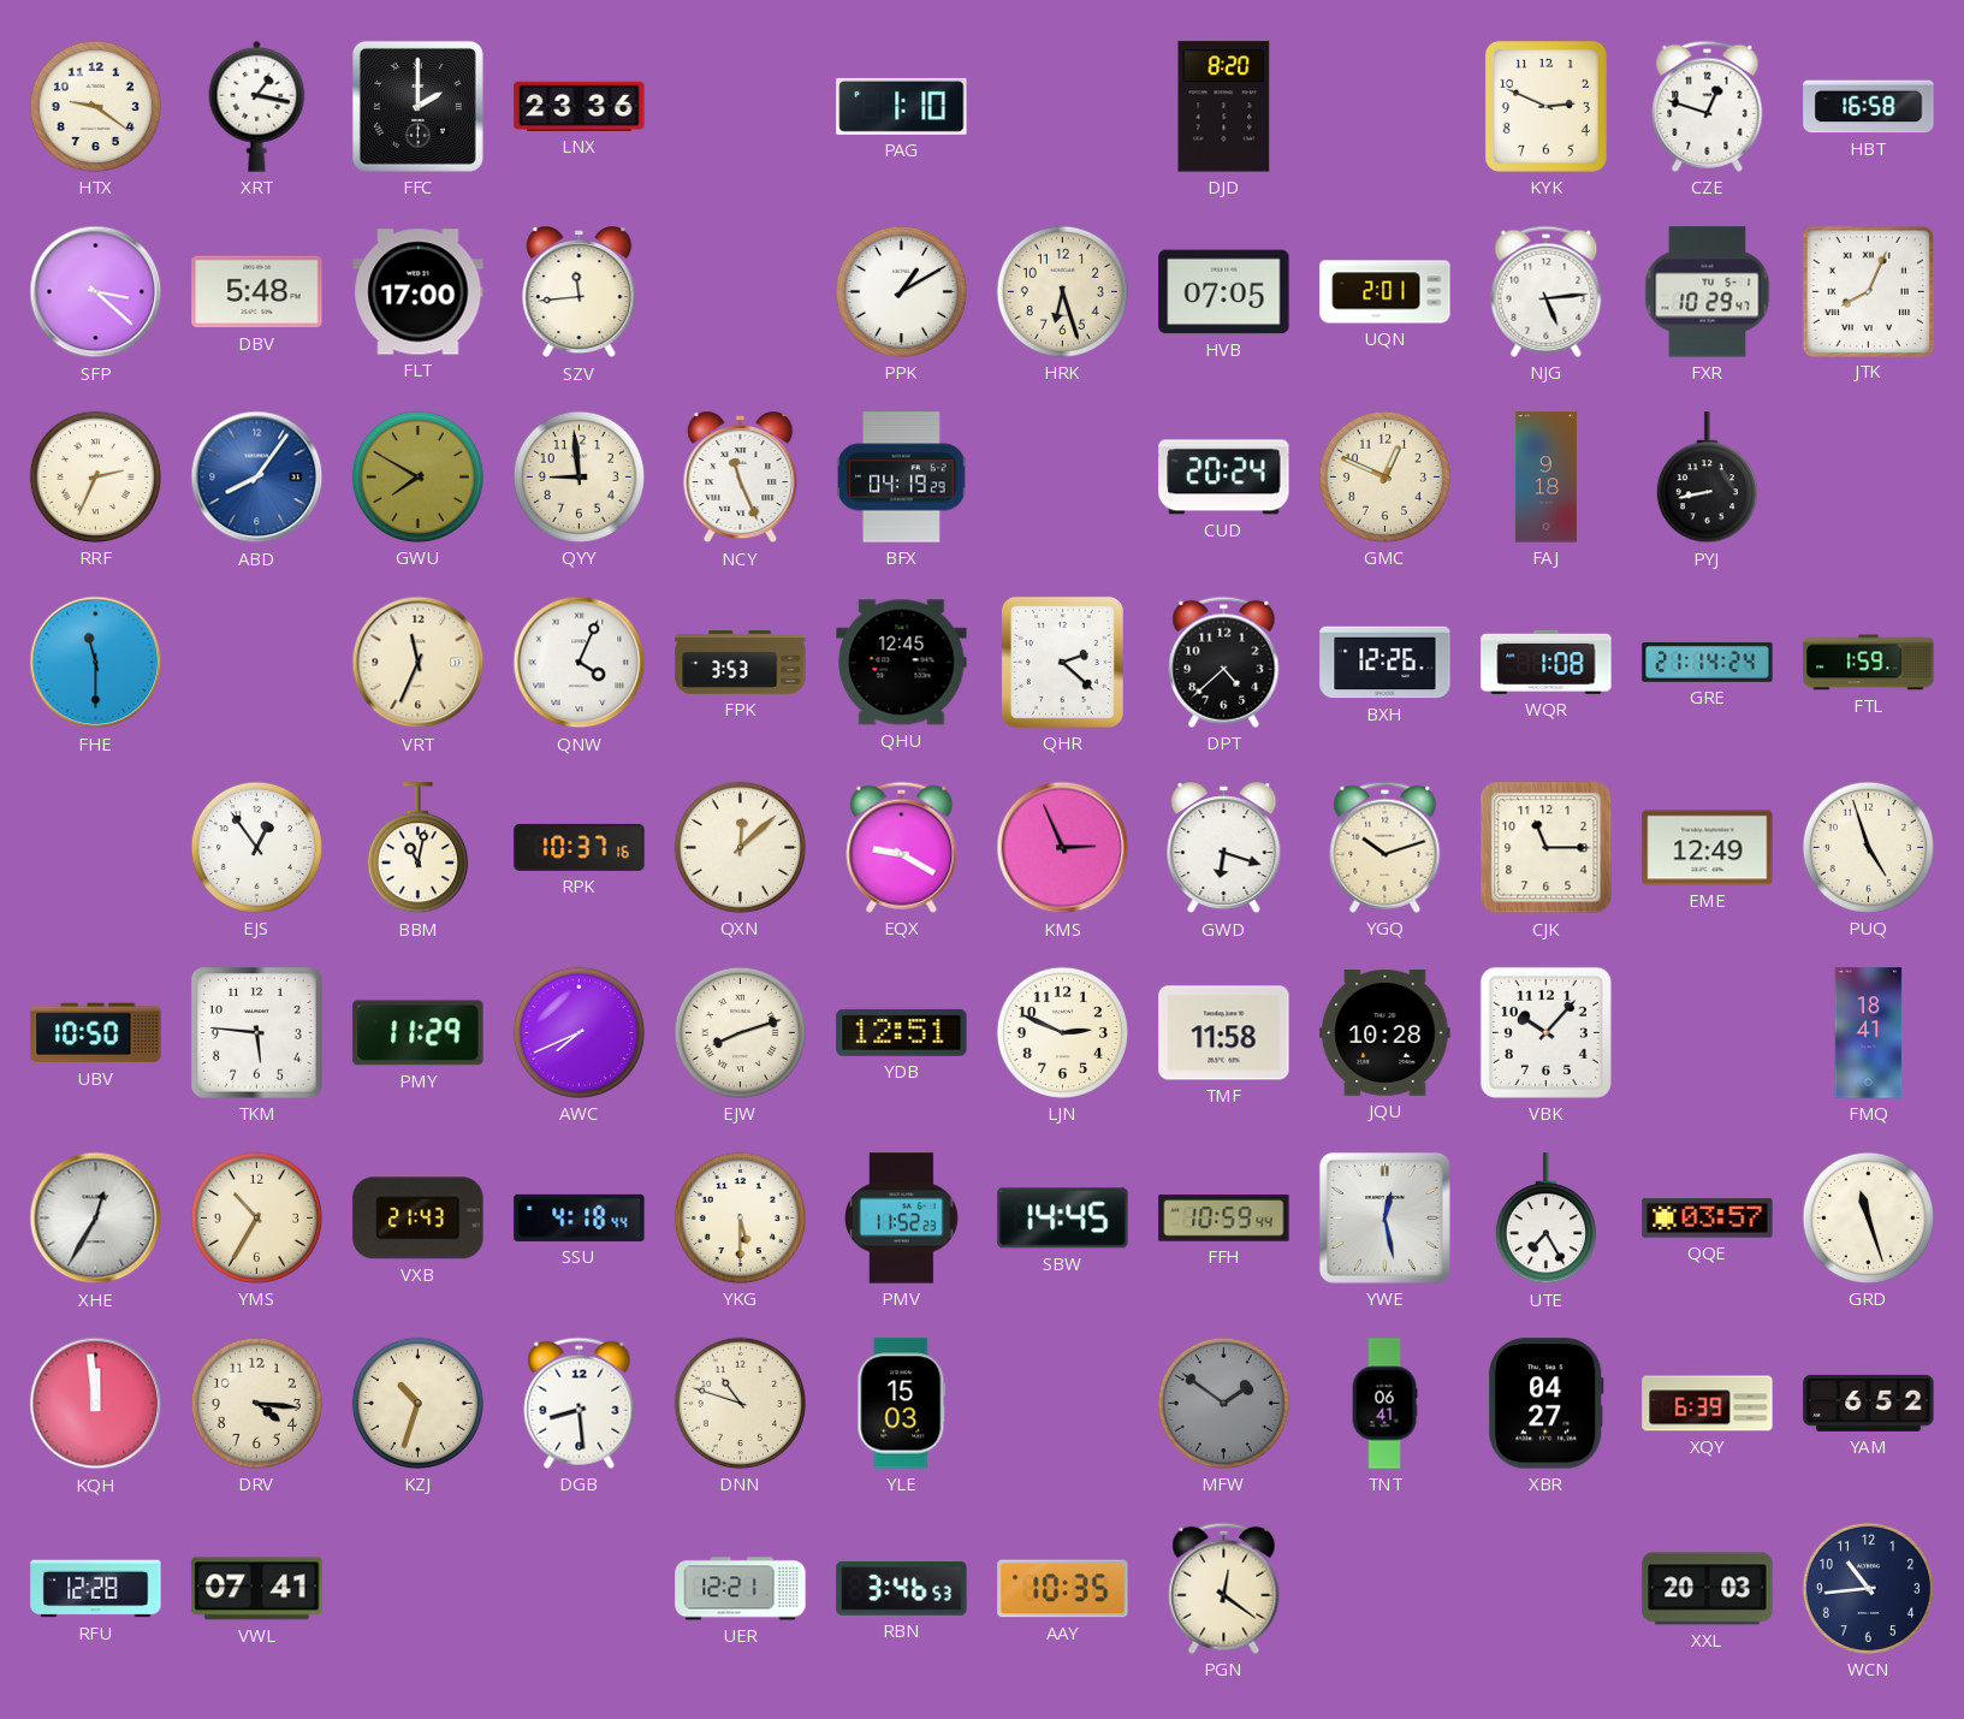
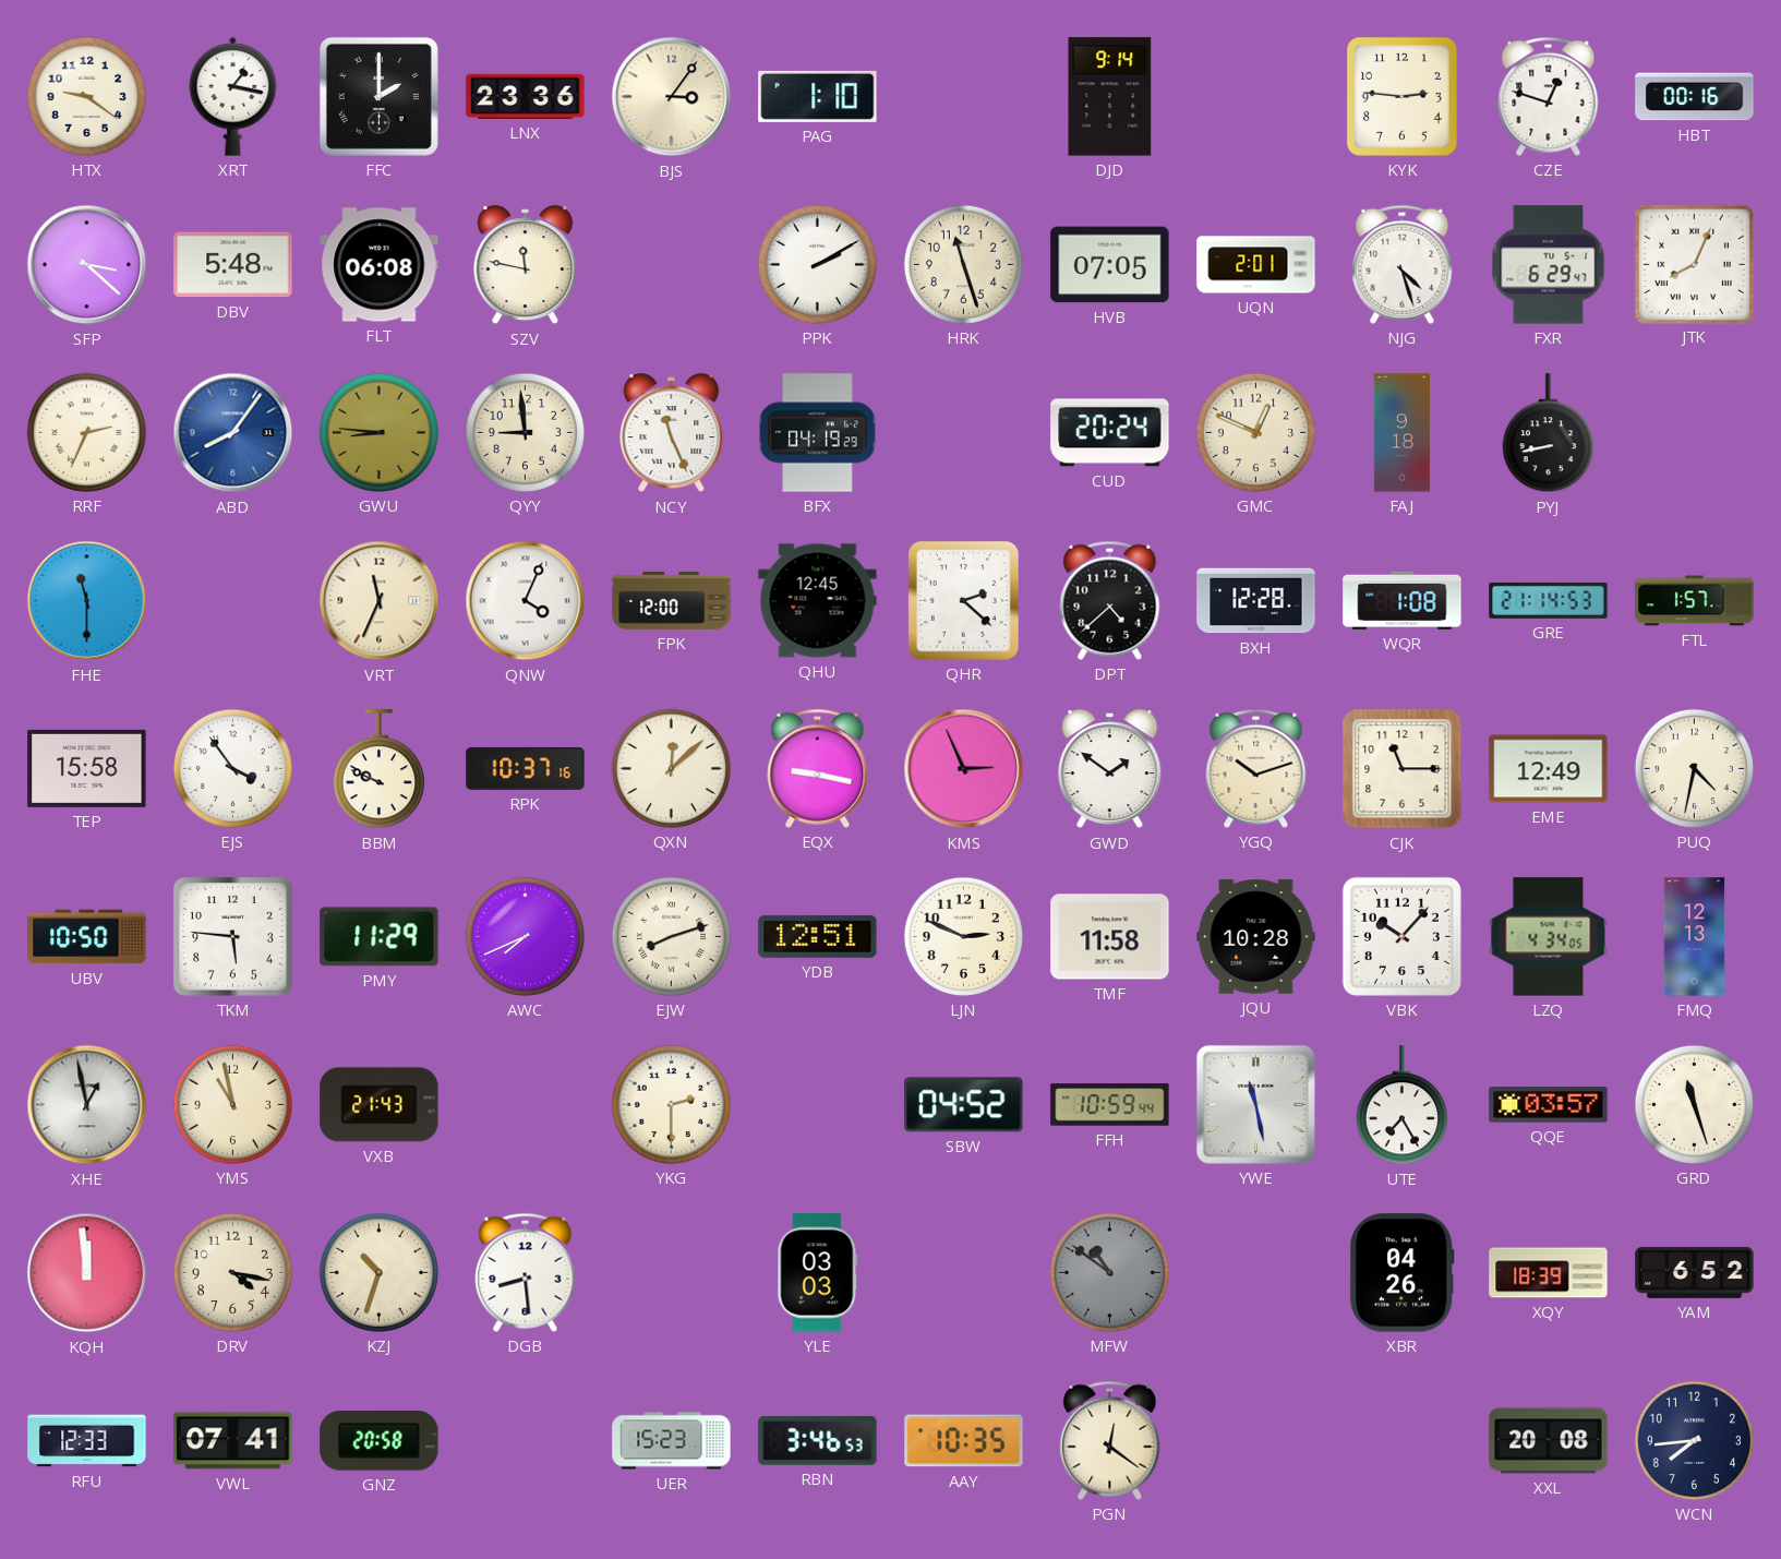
BJS: none -> 3:06
DJD: 8:20 -> 9:14
KYK: 2:49 -> 2:46
HBT: 16:58 -> 00:16
FLT: 17:00 -> 06:08
SZV: 11:44 -> 11:47
PPK: 1:10 -> 2:10
HRK: 6:27 -> 11:27
NJG: 5:14 -> 4:27
FXR: 10:29 -> 6:29
GWU: 7:50 -> 8:46
FPK: 3:53 -> 12:00
BXH: 12:26 -> 12:28
GRE: 21:14:24 -> 21:14:53
FTL: 1:59 -> 1:57
TEP: none -> 15:58
EJS: 12:54 -> 3:54
BBM: 11:02 -> 9:49
EQX: 9:20 -> 9:17
GWD: 6:18 -> 1:51
PUQ: 4:57 -> 4:32
LZQ: none -> 4:34
FMQ: 18:41 -> 12:13
XHE: 12:35 -> 12:58
YMS: 10:35 -> 10:58
SSU: 4:18 -> none
YKG: 5:30 -> 2:30
PMV: 11:52 -> none
SBW: 14:45 -> 04:52
YWE: 12:28 -> 11:28
DRV: 4:16 -> 4:17
DNN: 10:48 -> none
YLE: 15:03 -> 03:03
MFW: 1:51 -> 10:51
TNT: 06:41 -> none
XBR: 04:27 -> 04:26
XQY: 6:39 -> 18:39
RFU: 12:28 -> 12:33
GNZ: none -> 20:58
UER: 12:21 -> 15:23
XXL: 20:03 -> 20:08
WCN: 10:44 -> 7:44
